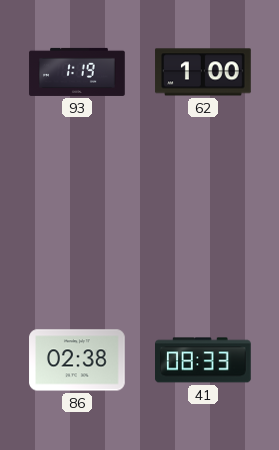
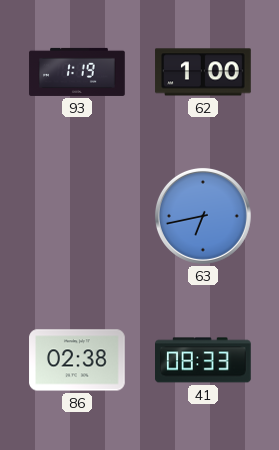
63: none -> 6:43
